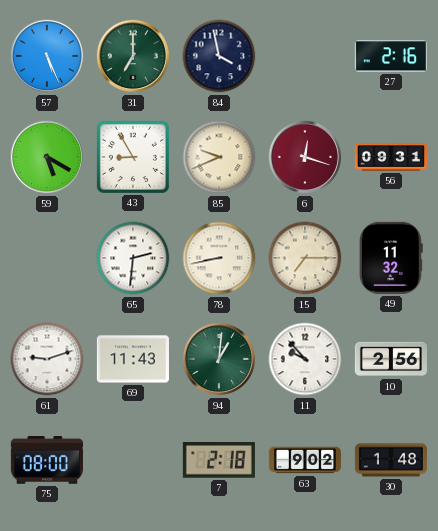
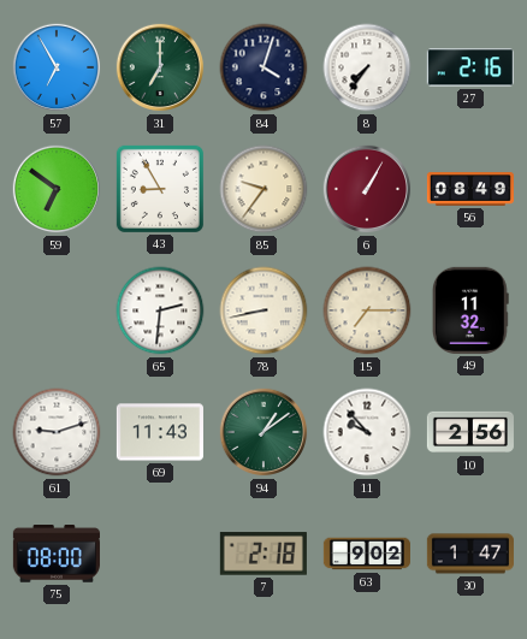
57: 5:26 -> 6:55
84: 3:58 -> 4:03
8: none -> 7:36
59: 5:20 -> 6:51
85: 9:41 -> 9:36
6: 12:18 -> 1:05
56: 09:31 -> 08:49
94: 1:01 -> 1:09
30: 1:48 -> 1:47
